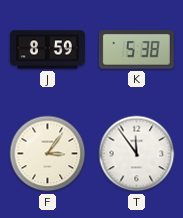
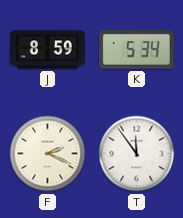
K: 5:38 -> 5:34
F: 3:06 -> 2:19
